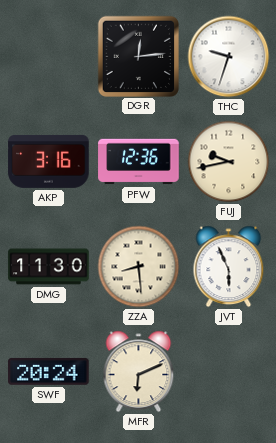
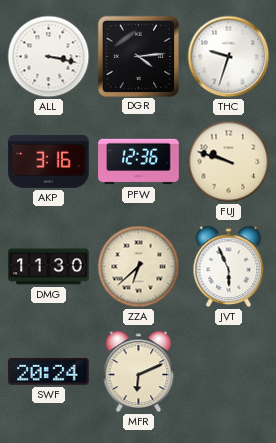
ALL: none -> 3:17
DGR: 12:14 -> 4:14
FUJ: 9:43 -> 9:48
ZZA: 8:29 -> 6:38
